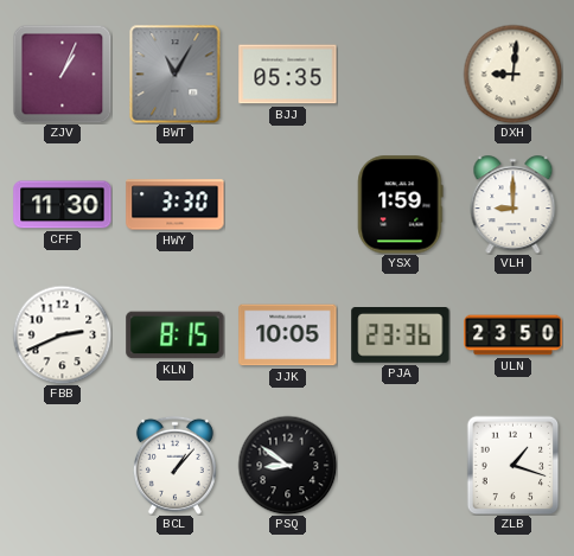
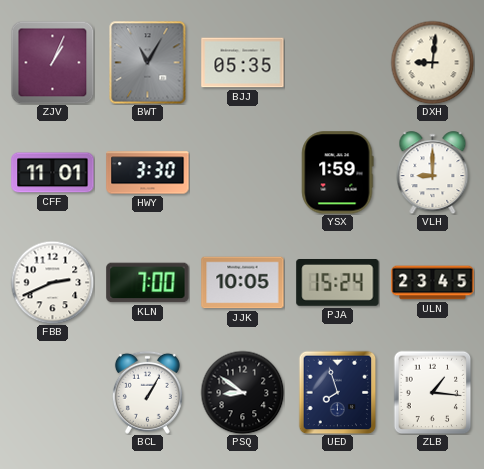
CFF: 11:30 -> 11:01
KLN: 8:15 -> 7:00
PJA: 23:36 -> 15:24
ULN: 23:50 -> 23:45
BCL: 1:07 -> 1:05
UED: none -> 7:57
ZLB: 1:18 -> 1:16
